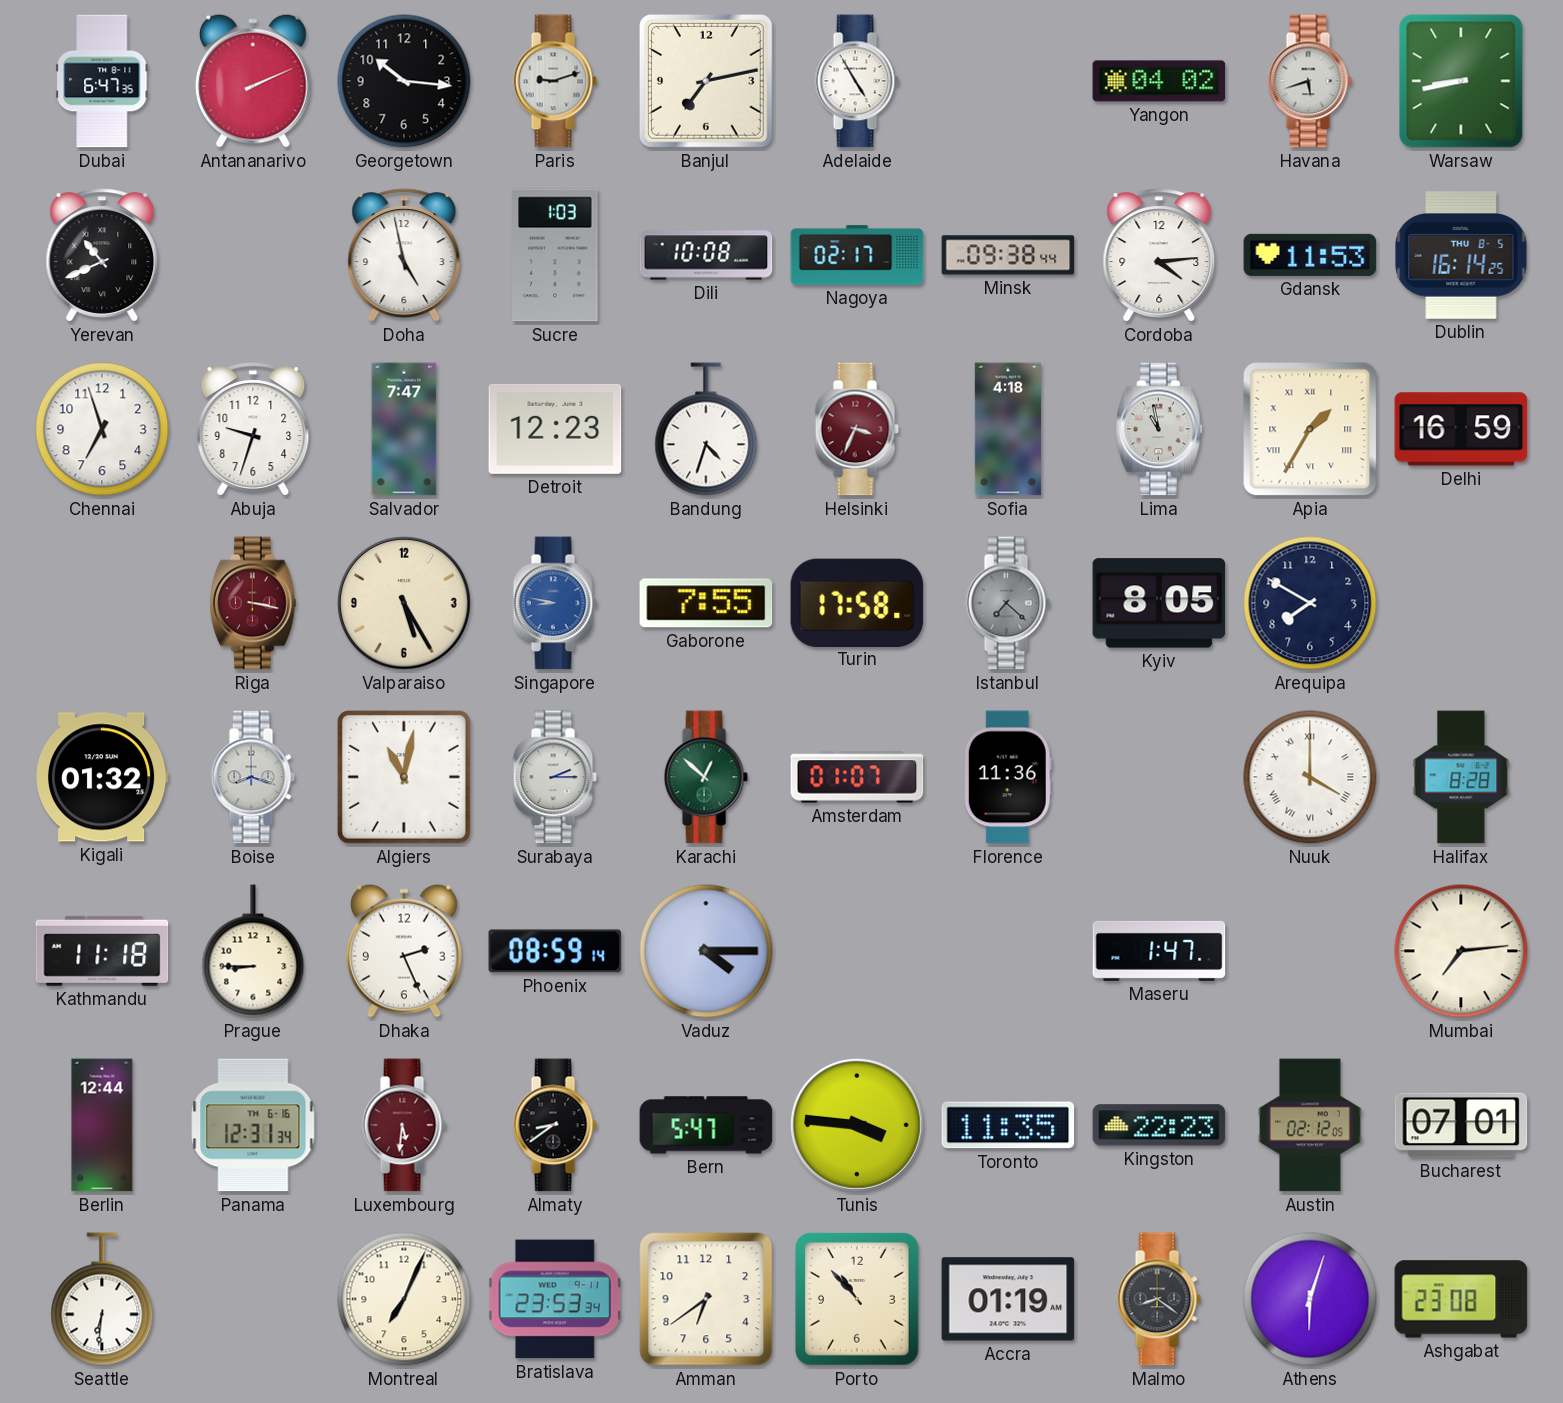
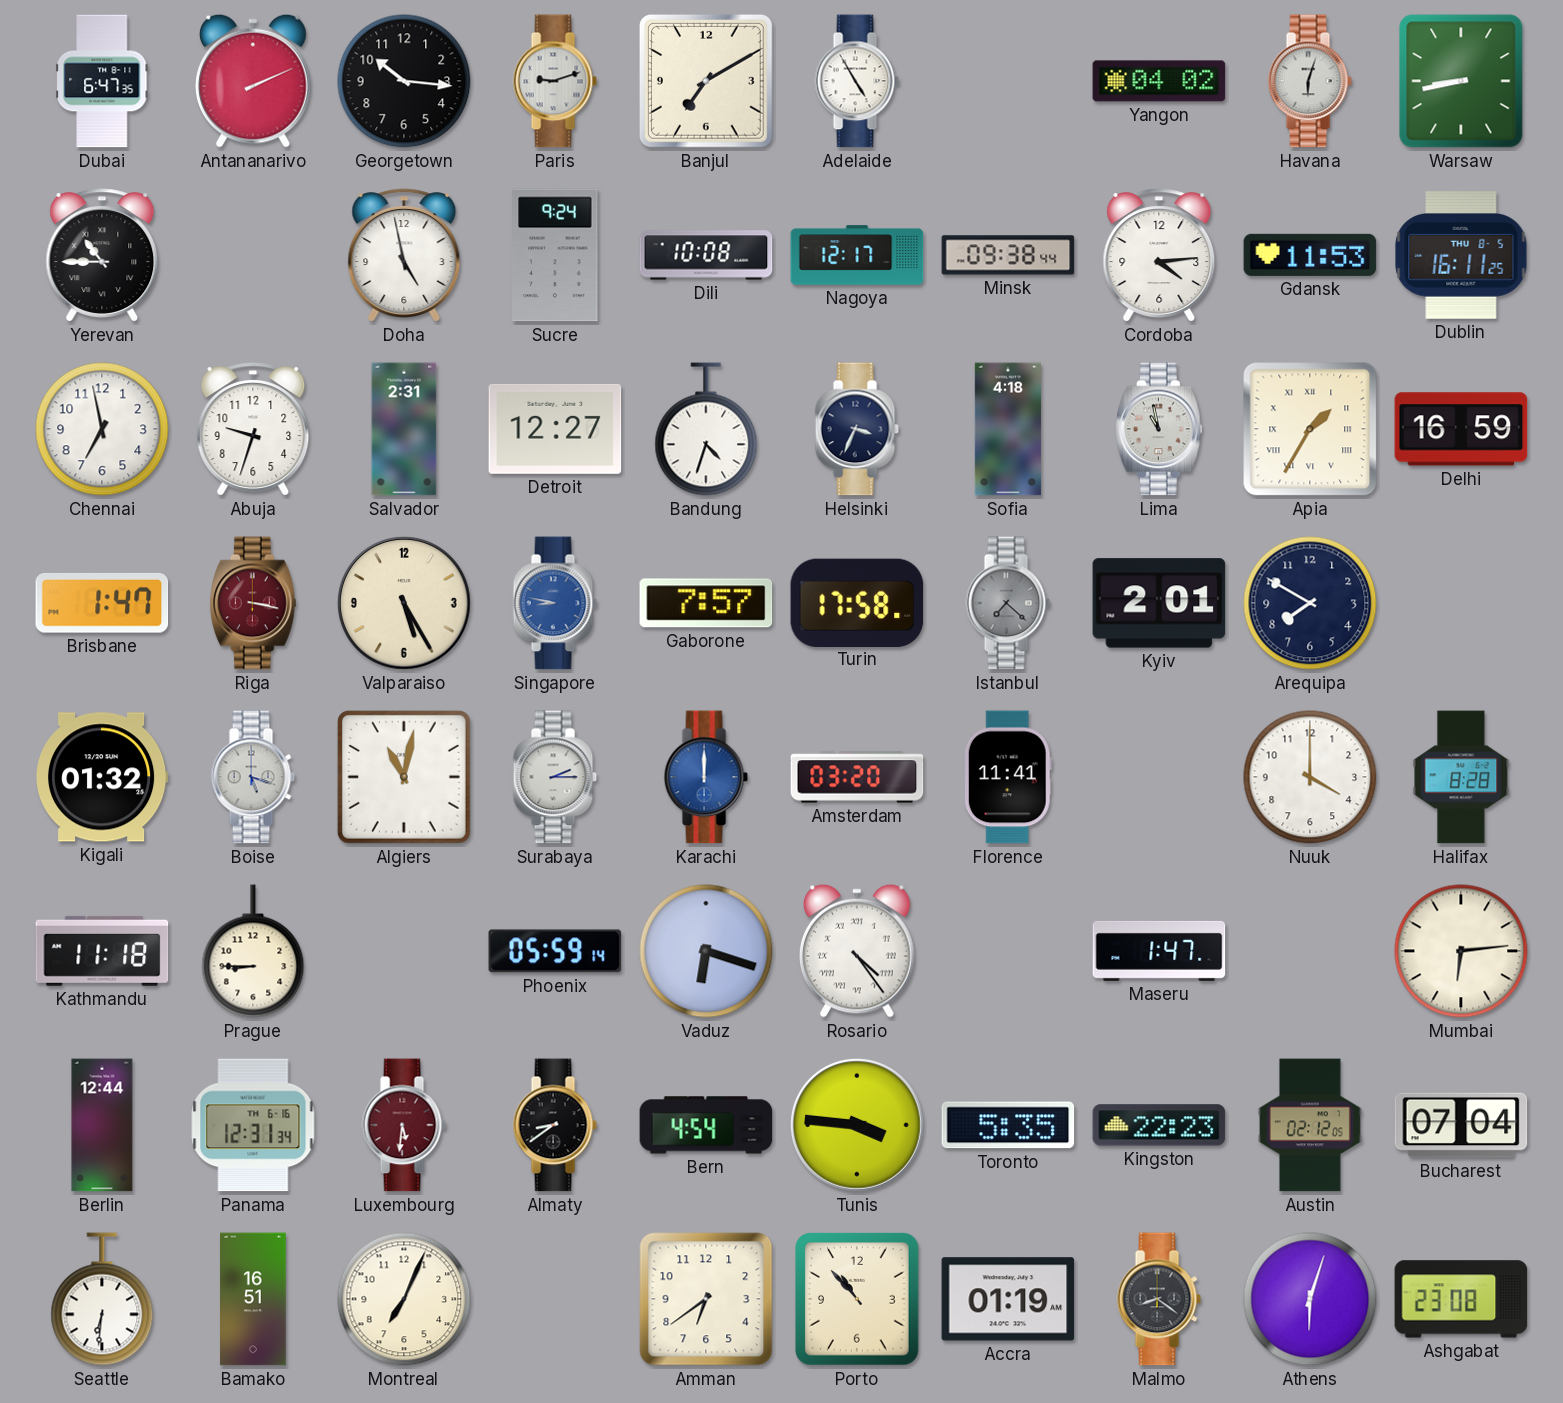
Banjul: 7:13 -> 7:10
Havana: 5:42 -> 6:03
Yerevan: 10:41 -> 10:45
Sucre: 1:03 -> 9:24
Nagoya: 02:17 -> 12:17
Dublin: 16:14 -> 16:11
Chennai: 6:57 -> 6:58
Salvador: 7:47 -> 2:31
Detroit: 12:23 -> 12:27
Helsinki dial: burgundy -> navy
Brisbane: none -> 1:47
Gaborone: 7:55 -> 7:57
Kyiv: 8:05 -> 2:01
Boise: 8:18 -> 5:18
Karachi: 12:52 -> 12:00
Karachi dial: green -> blue
Amsterdam: 01:07 -> 03:20
Florence: 11:36 -> 11:41
Nuuk numerals: Roman -> Arabic
Dhaka: 2:26 -> none
Phoenix: 08:59 -> 05:59
Vaduz: 4:15 -> 6:18
Rosario: none -> 4:24
Mumbai: 7:14 -> 6:14
Bern: 5:47 -> 4:54
Toronto: 11:35 -> 5:35
Bucharest: 07:01 -> 07:04
Bamako: none -> 16:51
Bratislava: 23:53 -> none
